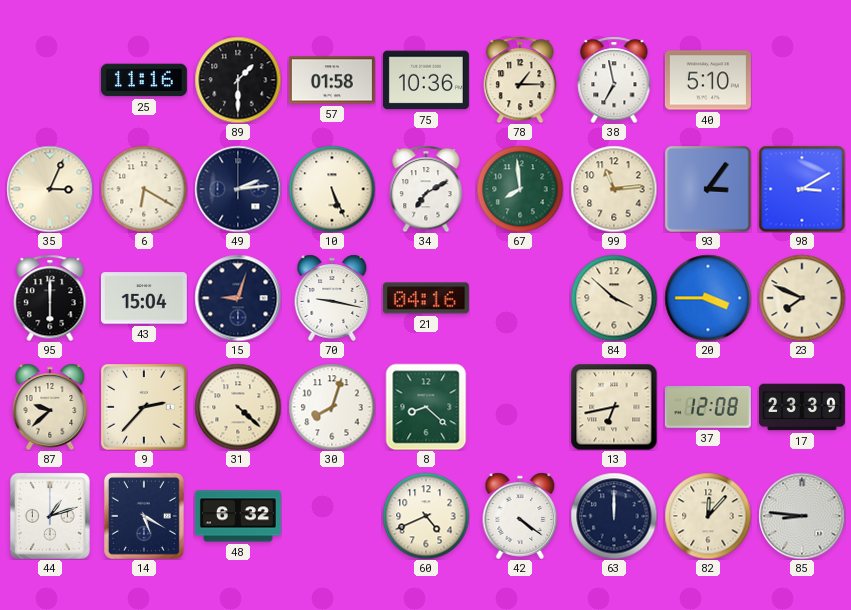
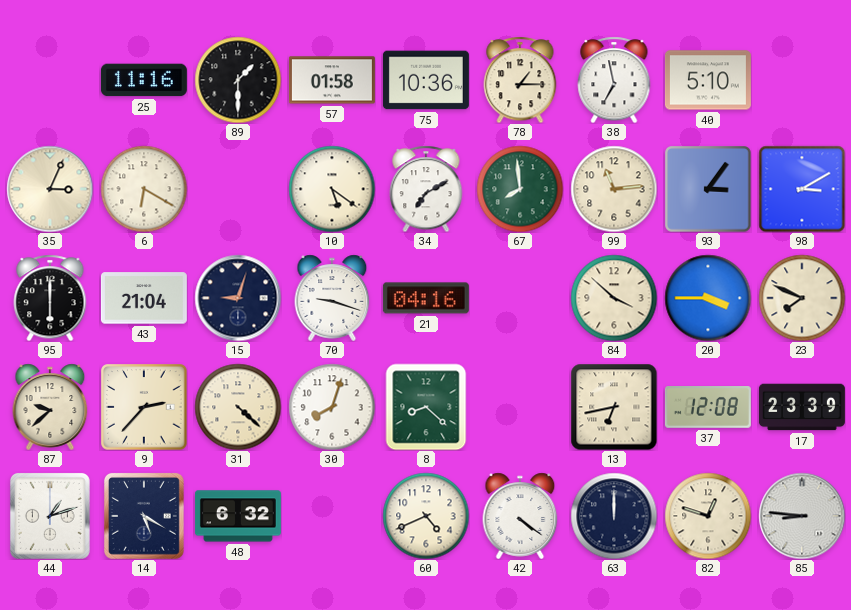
49: 2:14 -> none
10: 5:26 -> 5:21
43: 15:04 -> 21:04
70: 9:17 -> 9:18
82: 12:07 -> 12:48
